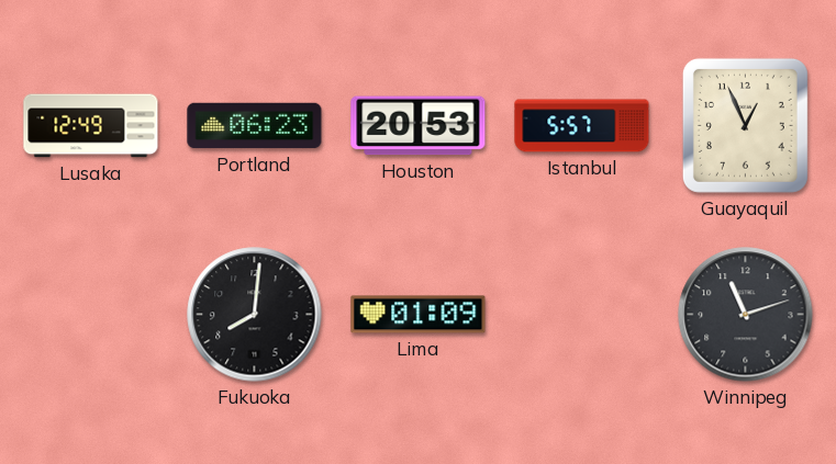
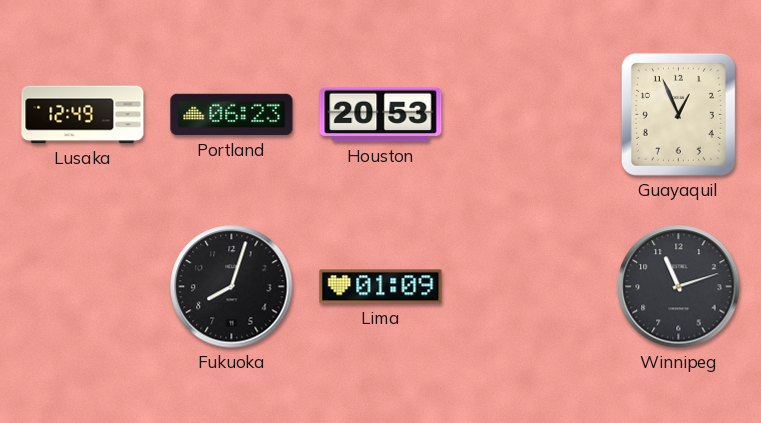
Istanbul: 5:57 -> none
Fukuoka: 8:01 -> 8:03
